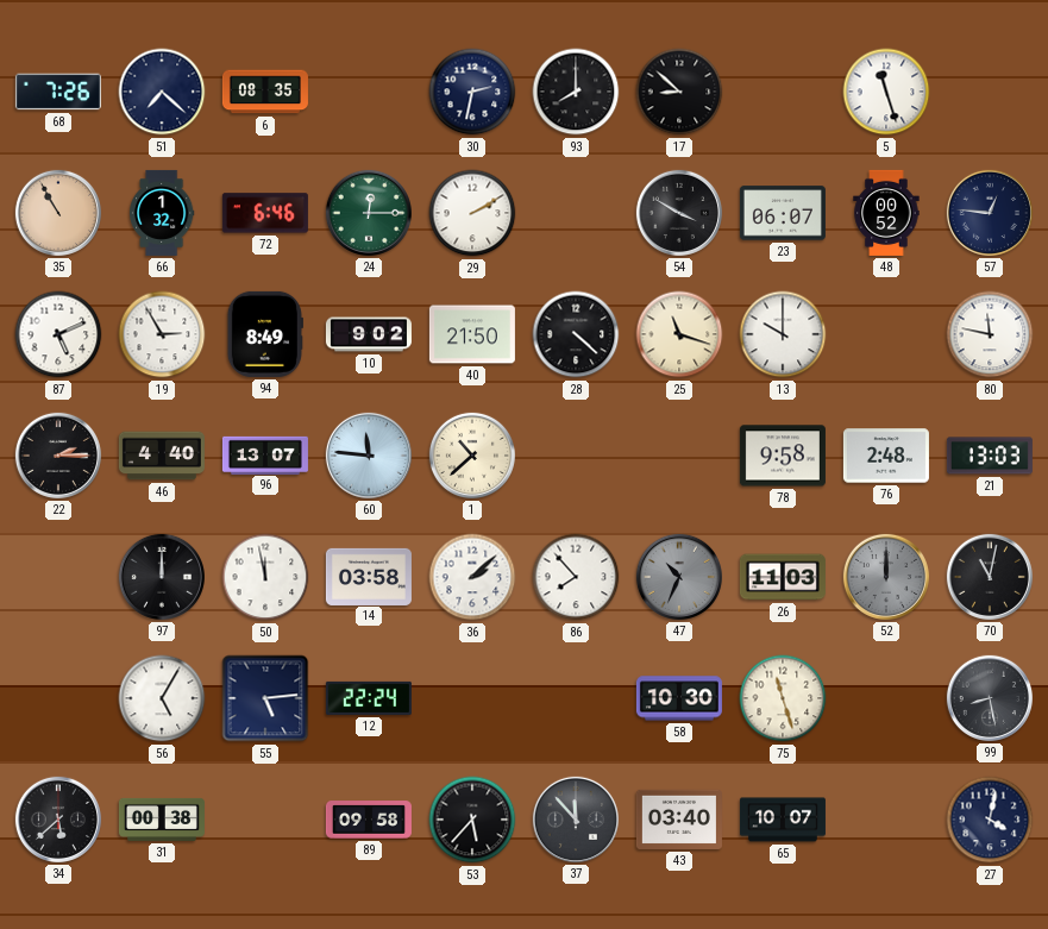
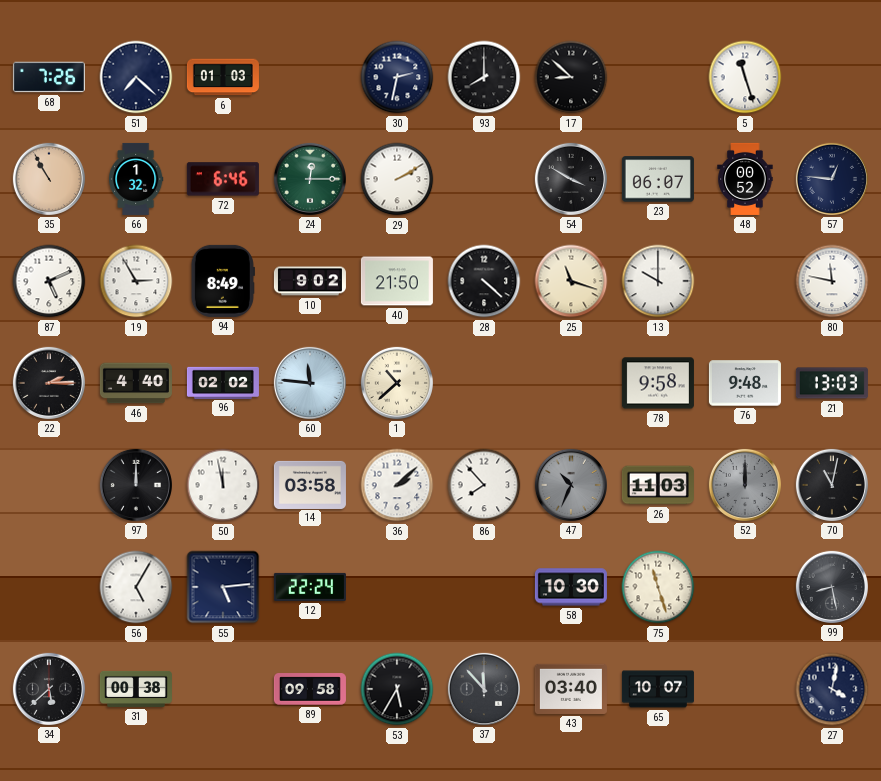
6: 08:35 -> 01:03
96: 13:07 -> 02:02
76: 2:48 -> 9:48
53: 5:37 -> 5:35
